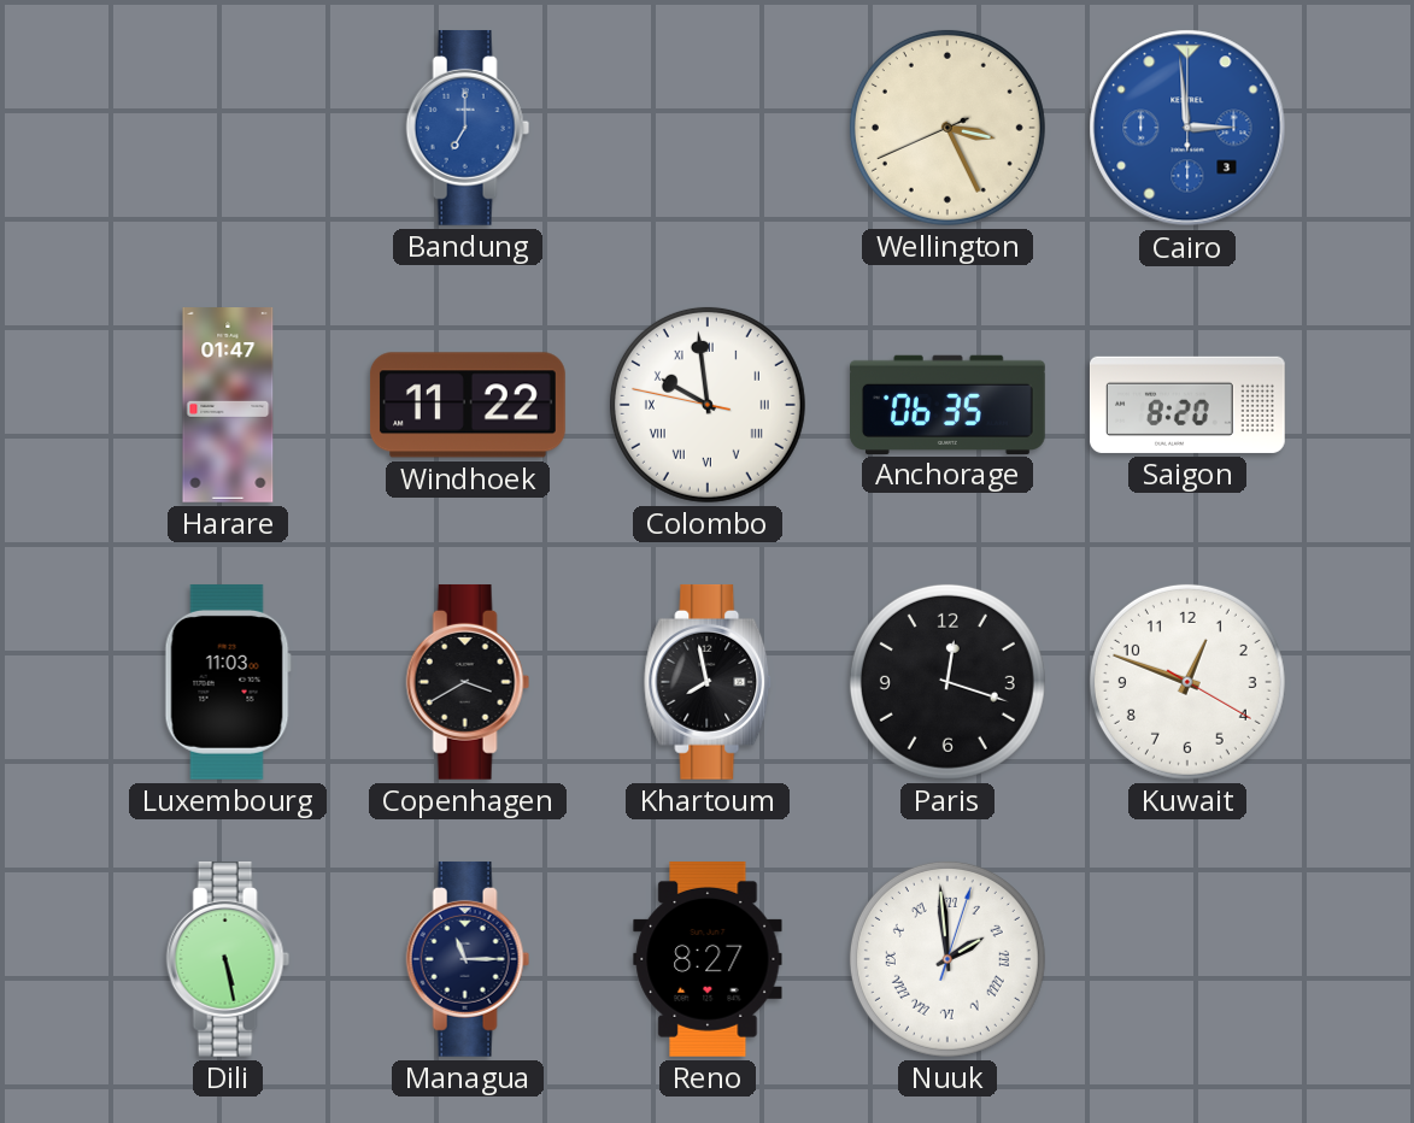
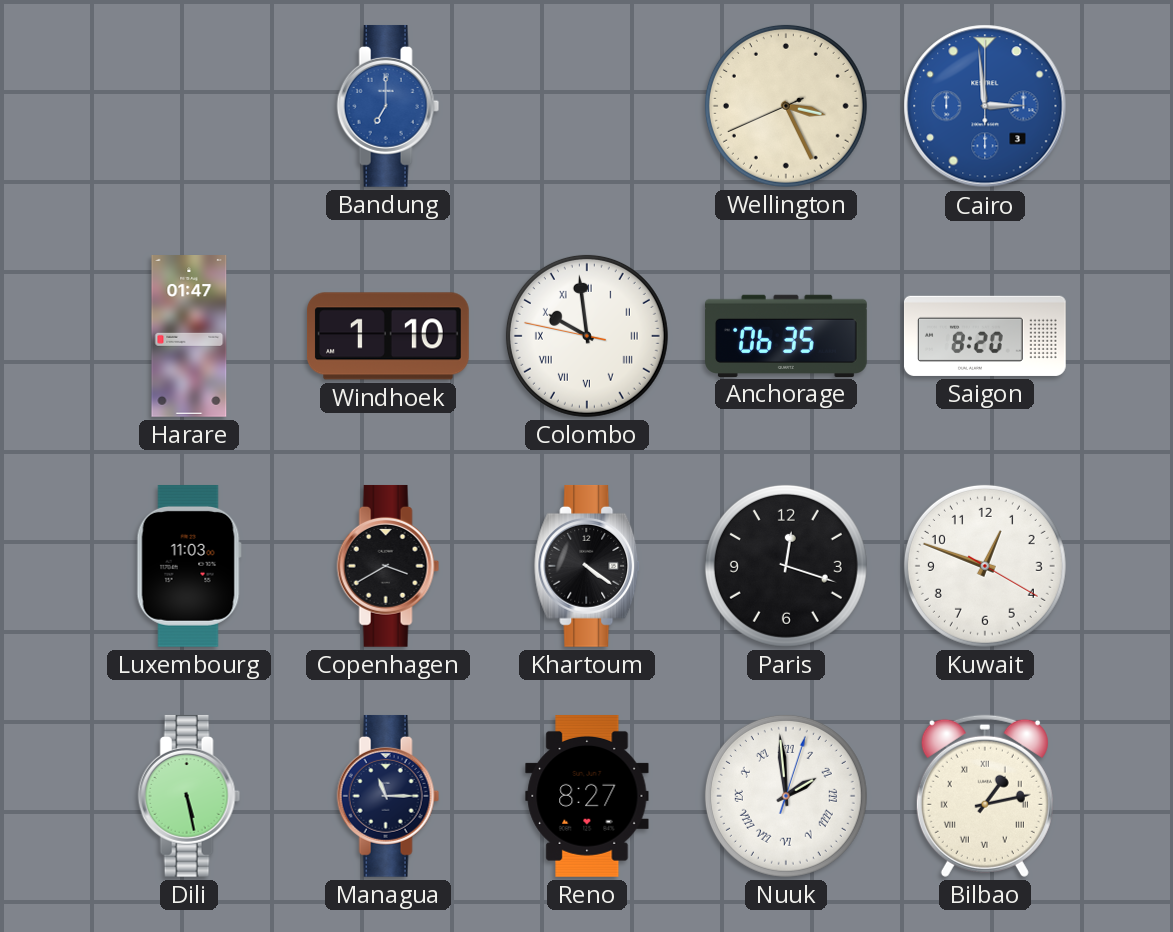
Windhoek: 11:22 -> 1:10
Khartoum: 7:58 -> 4:21
Bilbao: none -> 1:13
